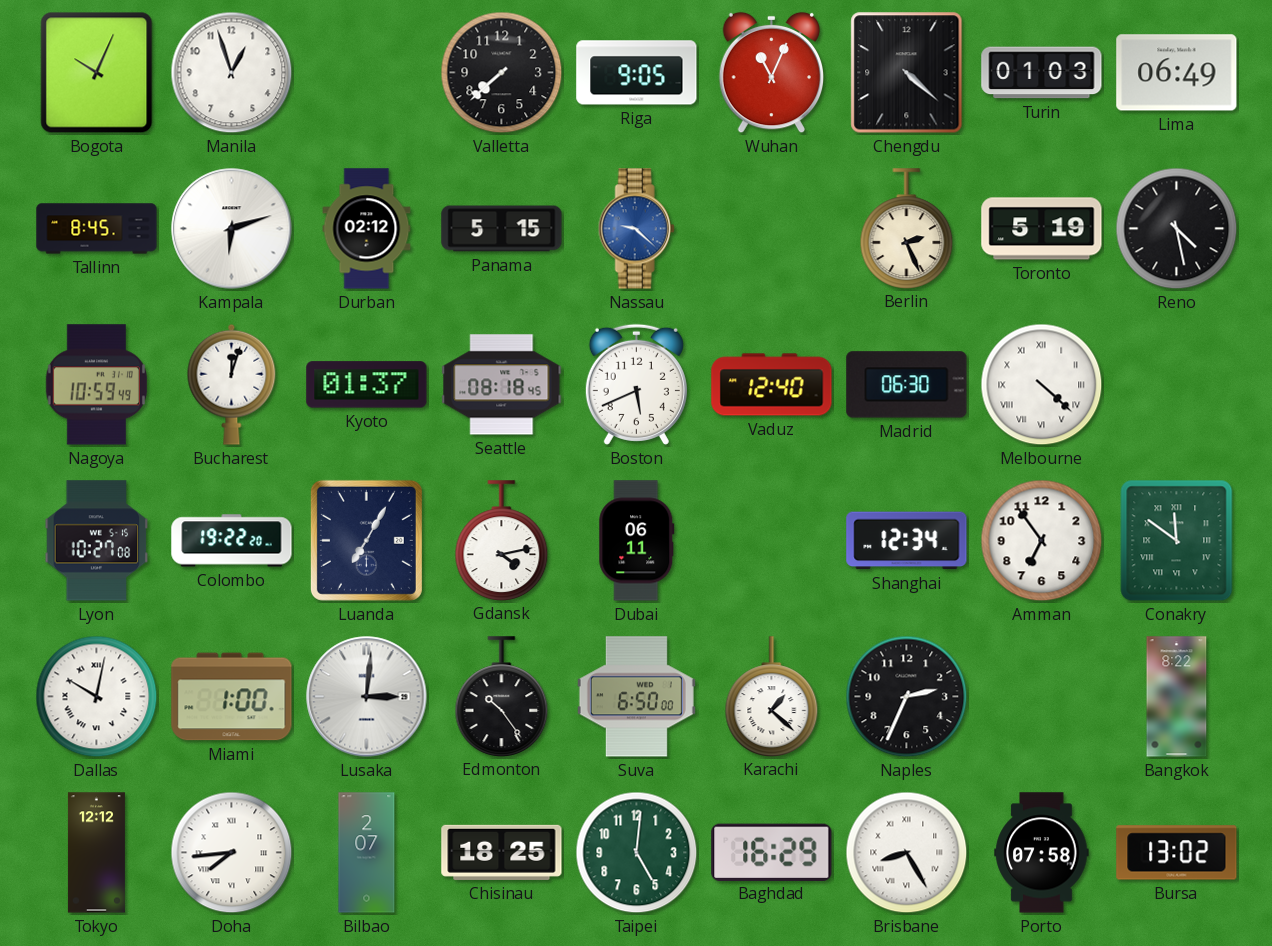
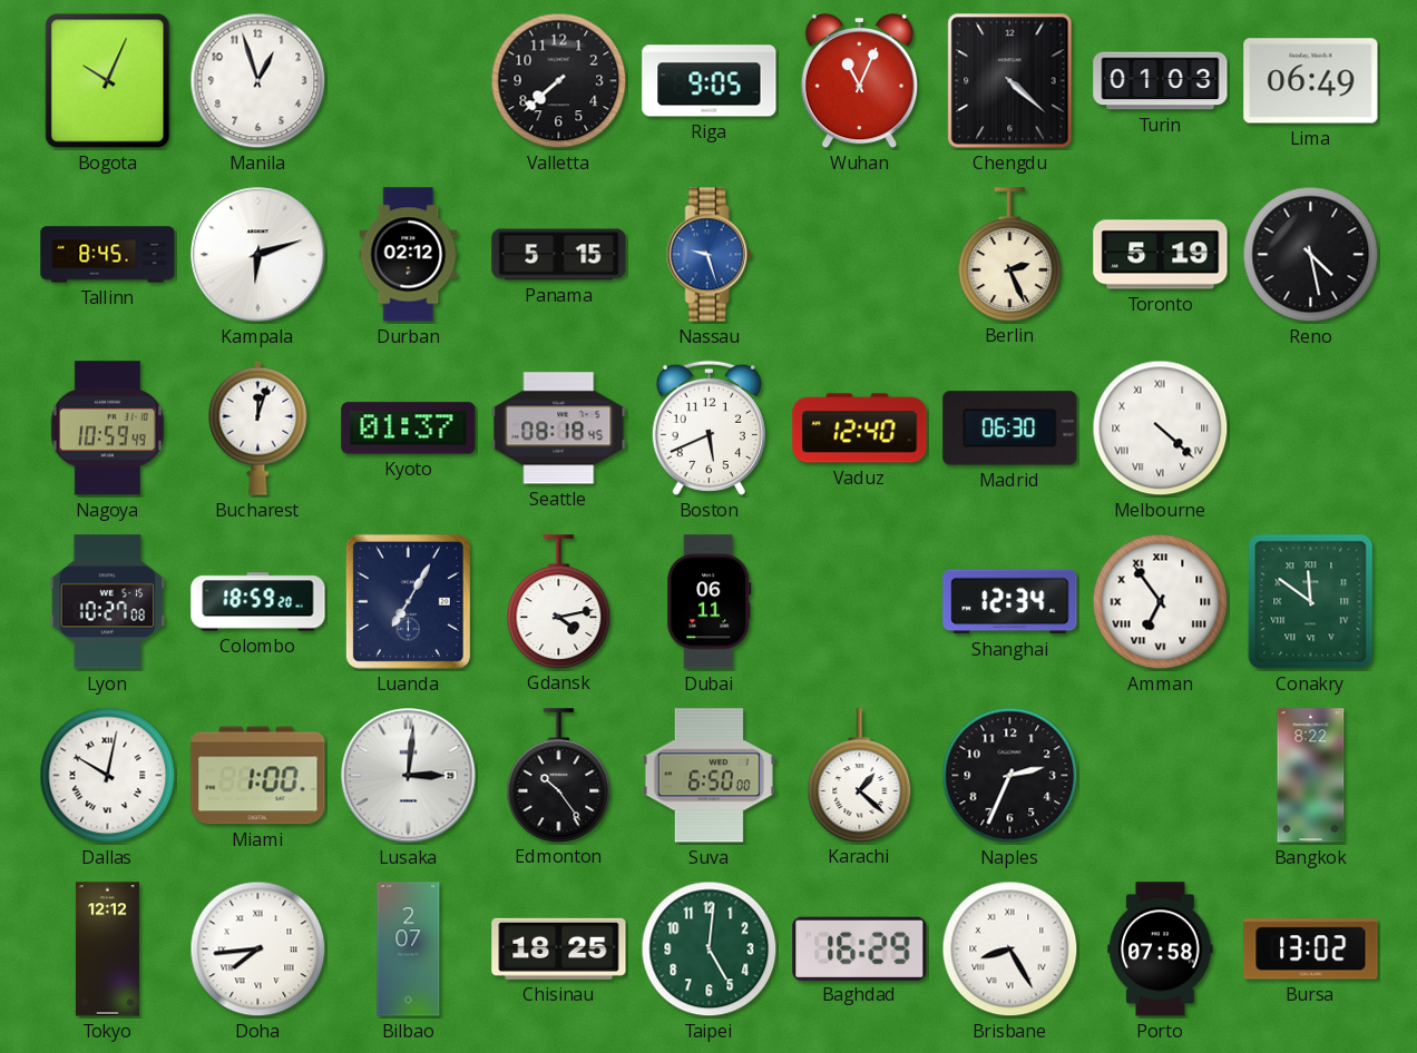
Nassau: 9:22 -> 9:27
Colombo: 19:22 -> 18:59
Amman numerals: Arabic -> Roman
